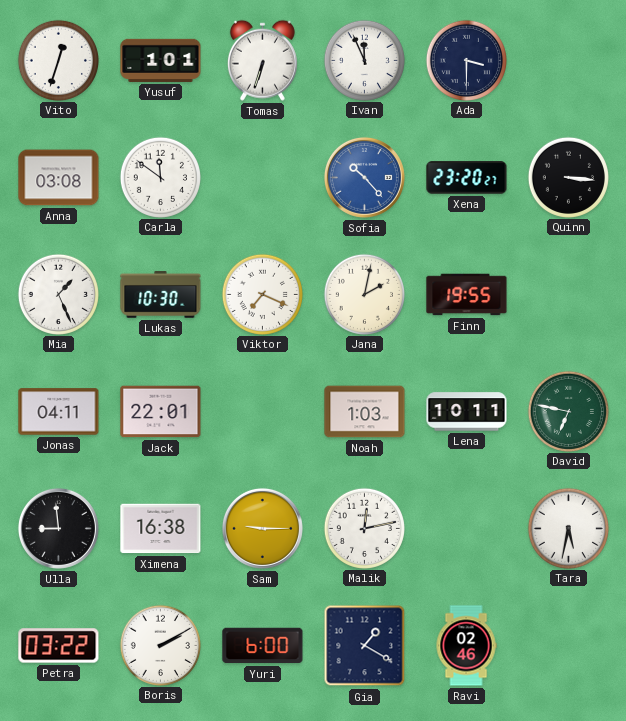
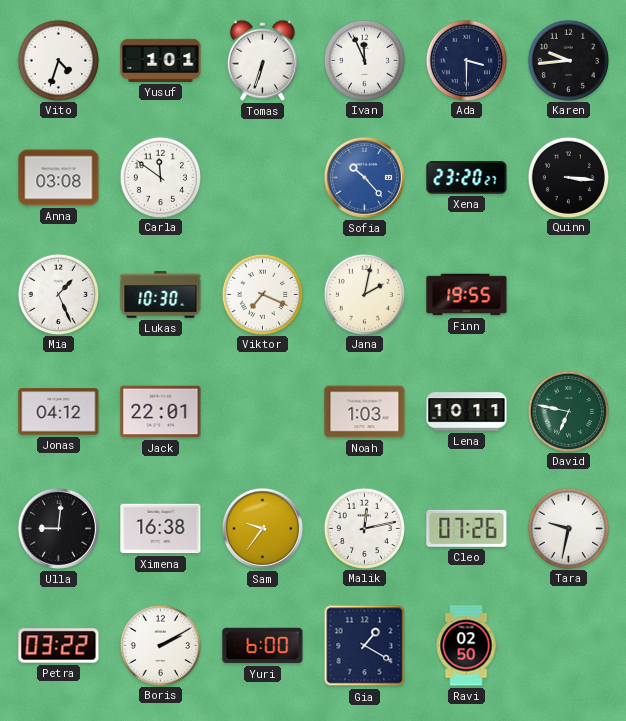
Vito: 12:33 -> 4:33
Karen: none -> 9:44
Jonas: 04:11 -> 04:12
Ulla: 8:59 -> 9:01
Sam: 9:15 -> 9:36
Cleo: none -> 07:26
Tara: 5:32 -> 9:32
Ravi: 02:46 -> 02:50
